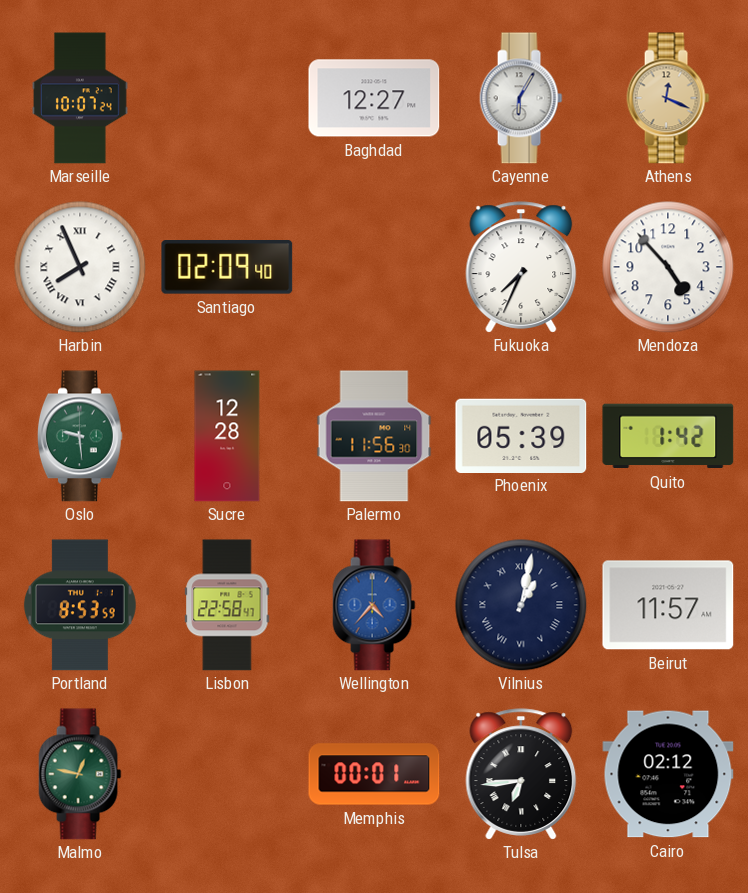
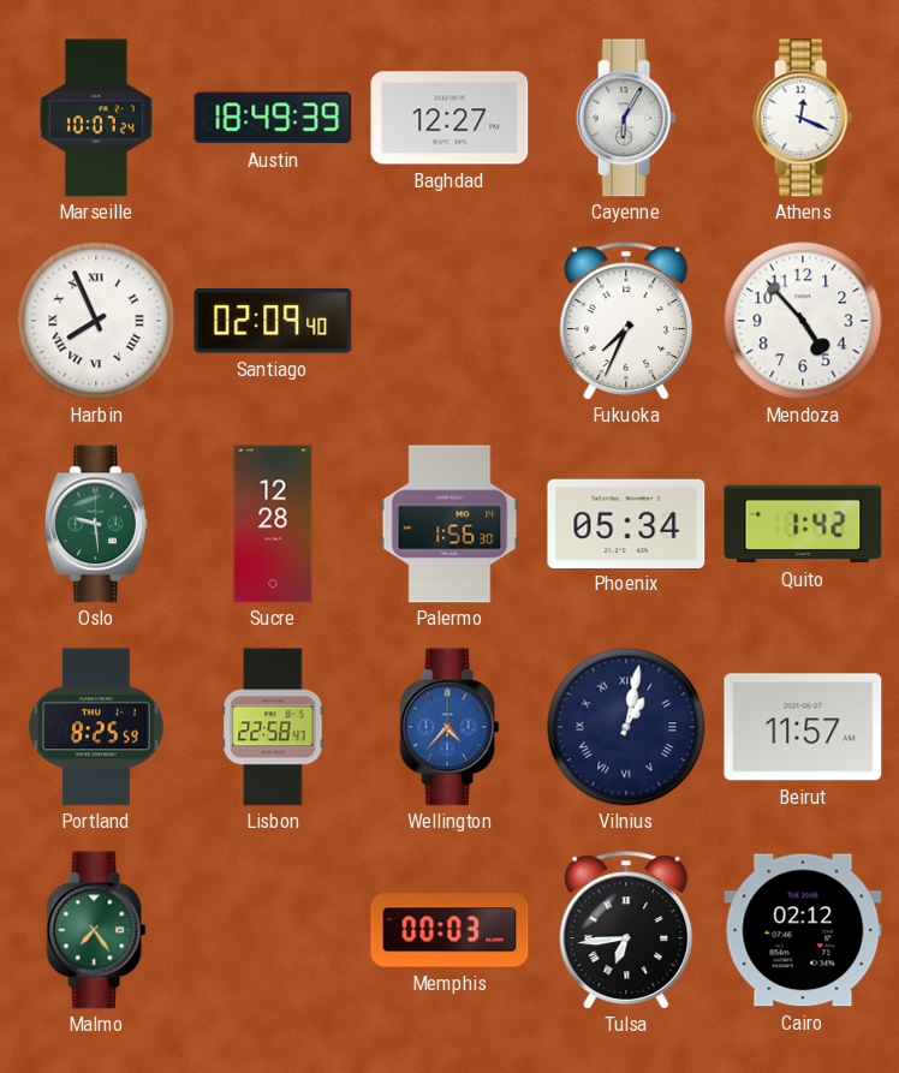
Austin: none -> 18:49
Athens dial: champagne -> white
Palermo: 11:56 -> 1:56
Phoenix: 05:39 -> 05:34
Portland: 8:53 -> 8:25
Malmo: 12:47 -> 7:24
Memphis: 00:01 -> 00:03
